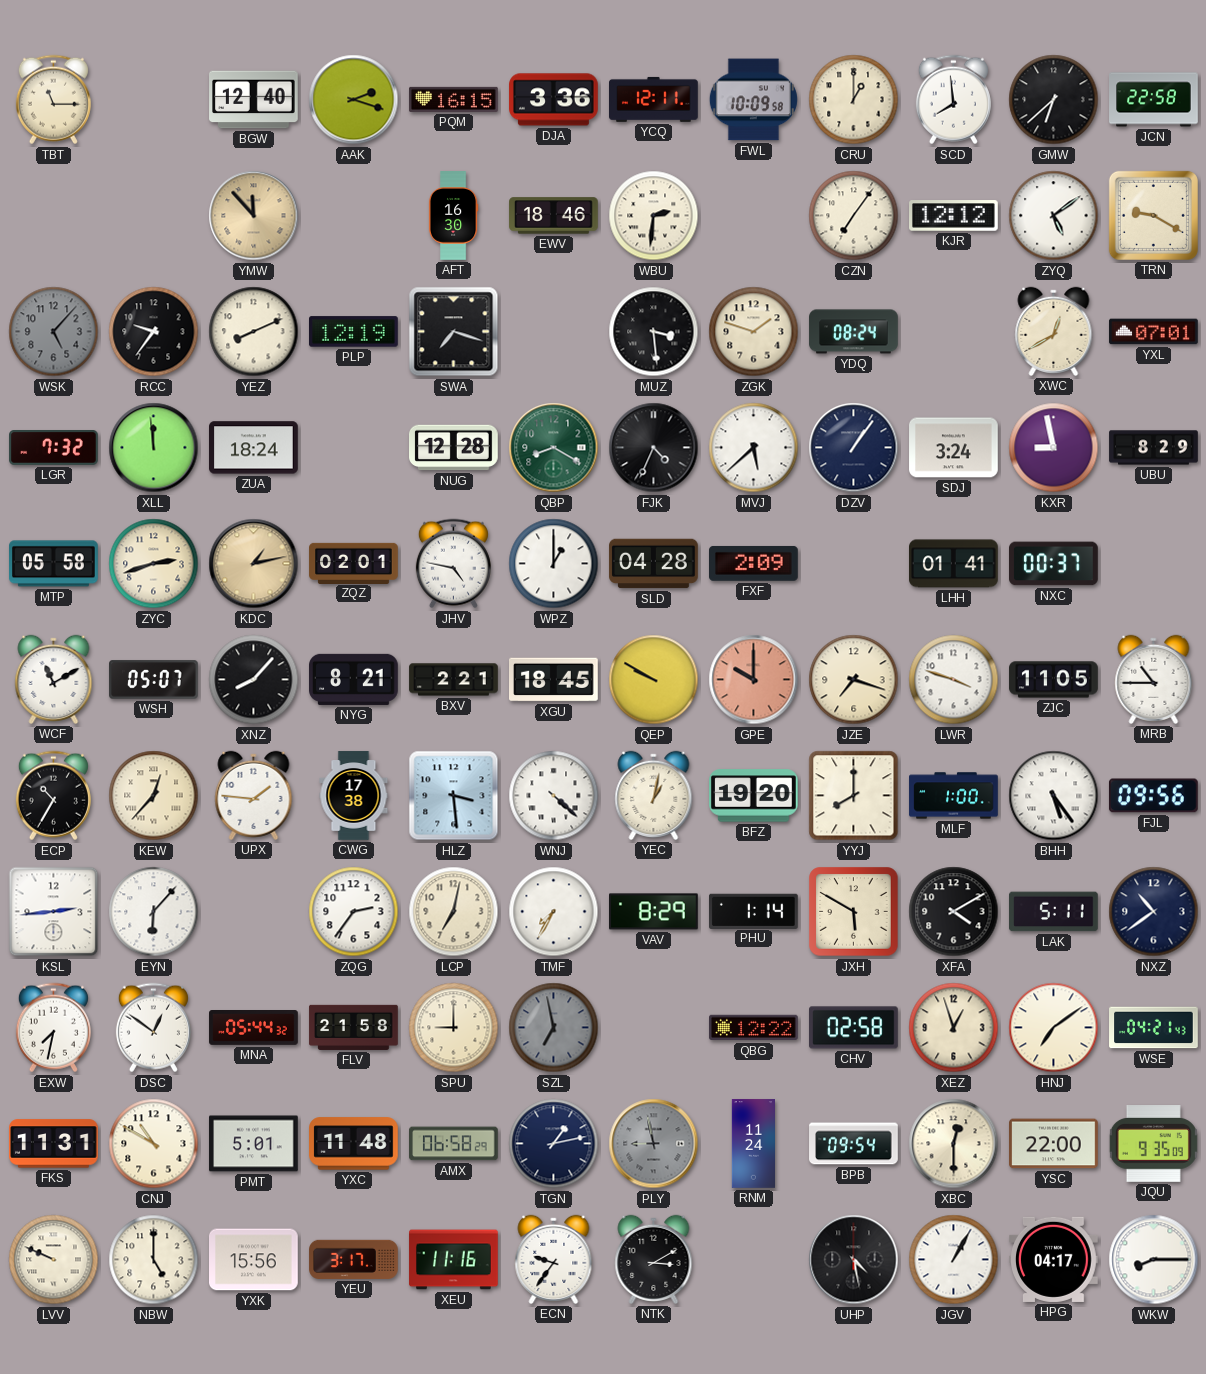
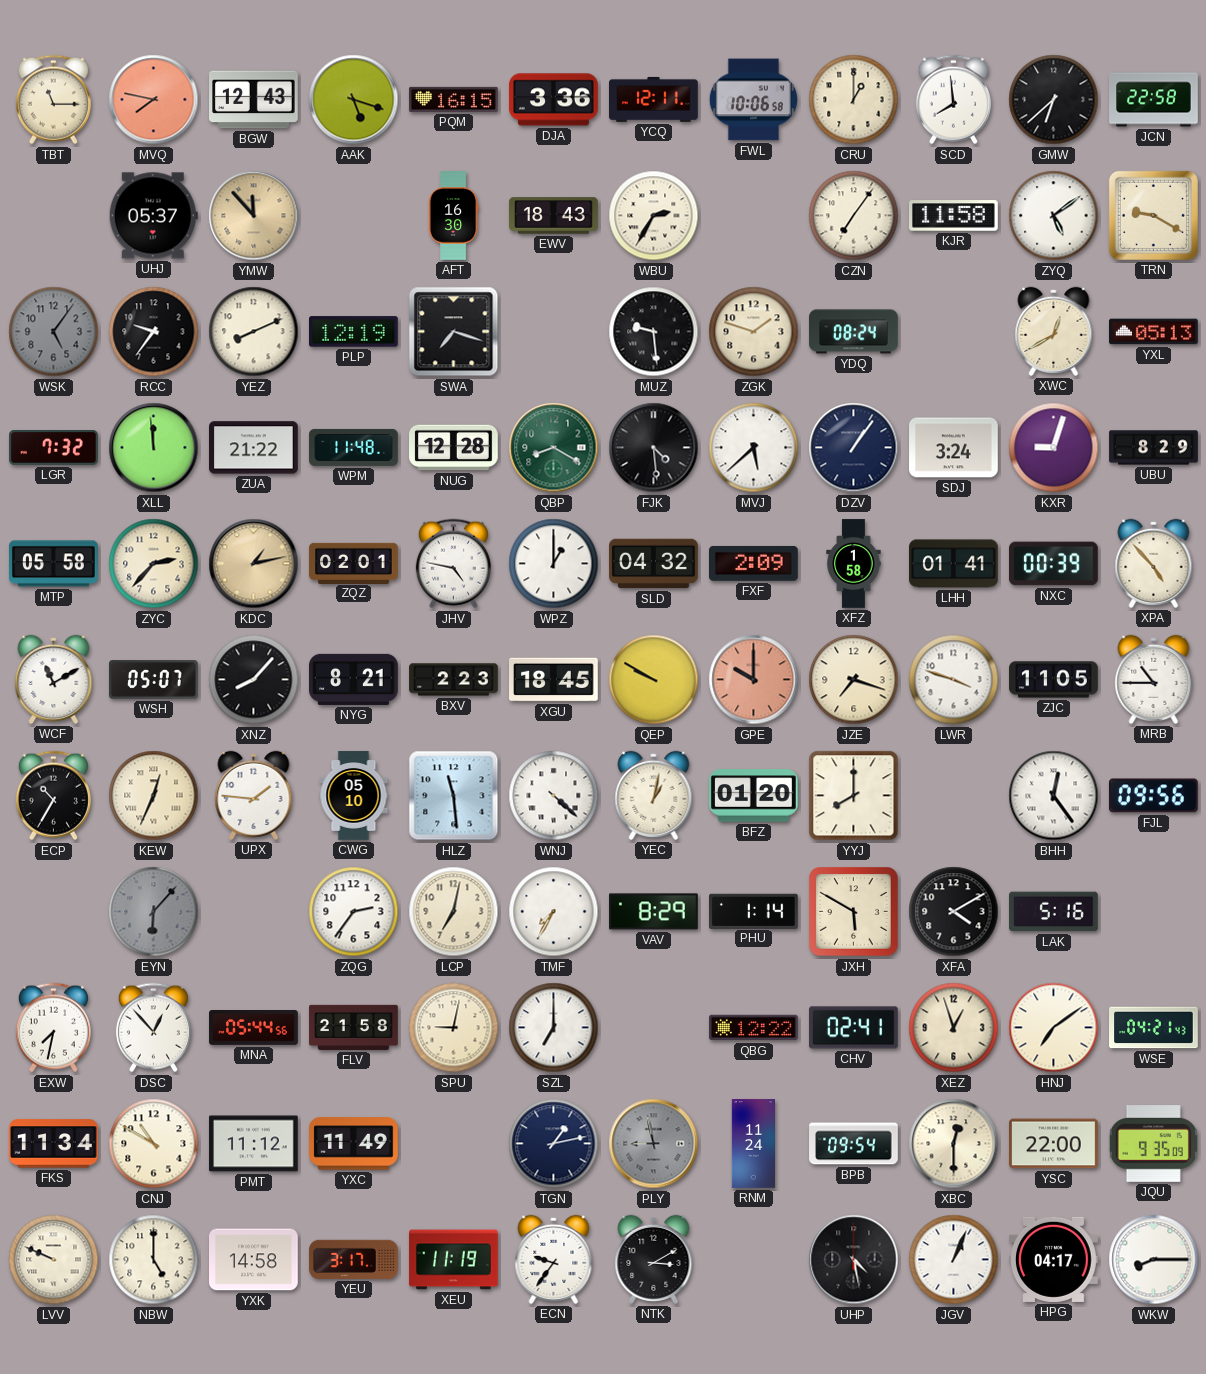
MVQ: none -> 7:47
BGW: 12:40 -> 12:43
AAK: 2:18 -> 5:18
FWL: 10:09 -> 10:06
UHJ: none -> 05:37
EWV: 18:46 -> 18:43
WBU: 2:31 -> 2:35
KJR: 12:12 -> 11:58
WSK: 5:07 -> 5:06
MUZ: 3:29 -> 9:29
YXL: 07:01 -> 05:13
ZUA: 18:24 -> 21:22
WPM: none -> 11:48
FJK: 4:34 -> 4:29
KXR: 8:58 -> 9:03
ZYC: 2:42 -> 2:37
SLD: 04:28 -> 04:32
XFZ: none -> 1:58
NXC: 00:37 -> 00:39
XPA: none -> 4:53
BXV: 2:21 -> 2:23
KEW: 12:37 -> 12:34
CWG: 17:38 -> 05:10
HLZ: 3:29 -> 11:29
BFZ: 19:20 -> 01:20
MLF: 1:00 -> none
BHH: 5:24 -> 12:24
KSL: 2:44 -> none
EYN dial: white -> grey
LAK: 5:11 -> 5:16
NXZ: 10:39 -> none
DSC: 12:51 -> 12:53
MNA: 05:44:32 -> 05:44:56
SPU: 9:00 -> 9:02
SZL: 6:58 -> 7:00
SZL dial: grey -> white
CHV: 02:58 -> 02:41
FKS: 11:31 -> 11:34
PMT: 5:01 -> 11:12
YXC: 11:48 -> 11:49
AMX: 06:58 -> none
YXK: 15:56 -> 14:58
XEU: 11:16 -> 11:19
JGV: 1:05 -> 1:04
